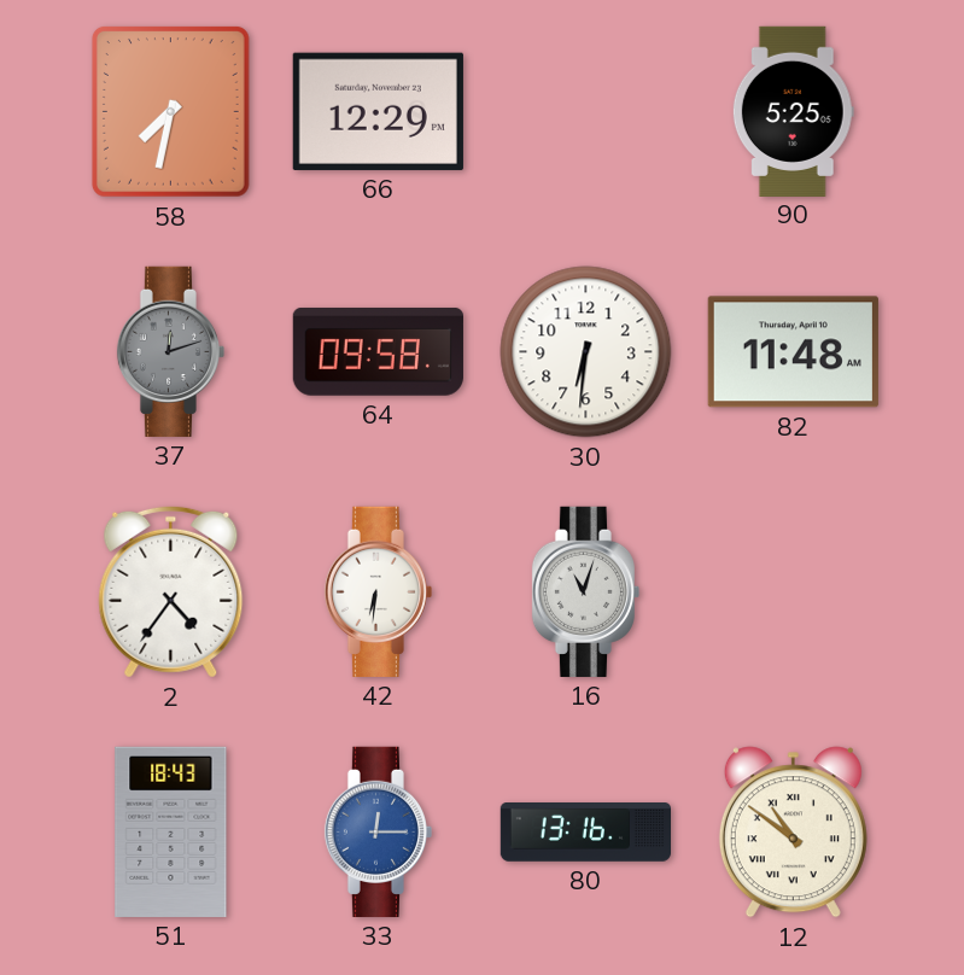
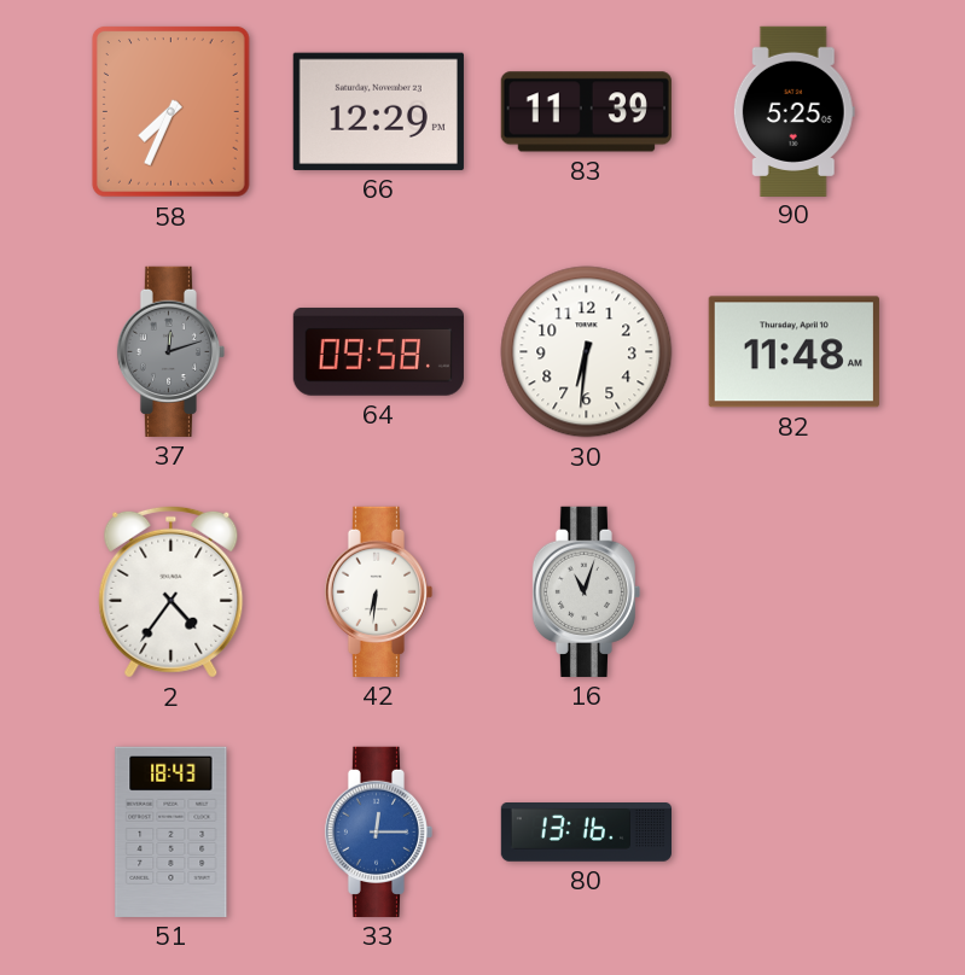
58: 7:32 -> 7:34
83: none -> 11:39
12: 10:51 -> none
